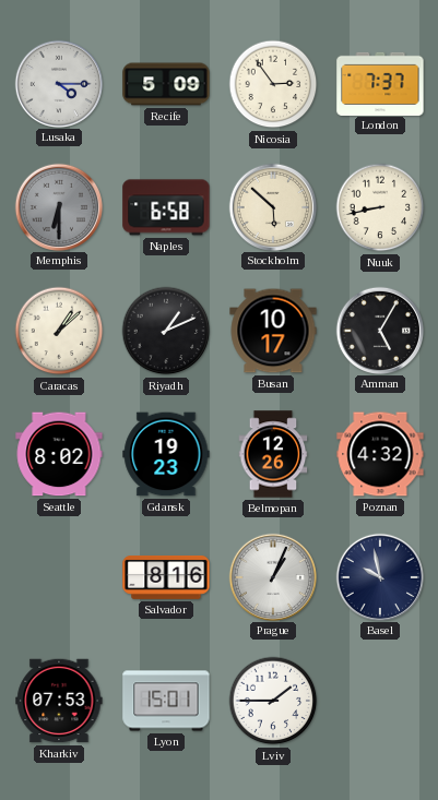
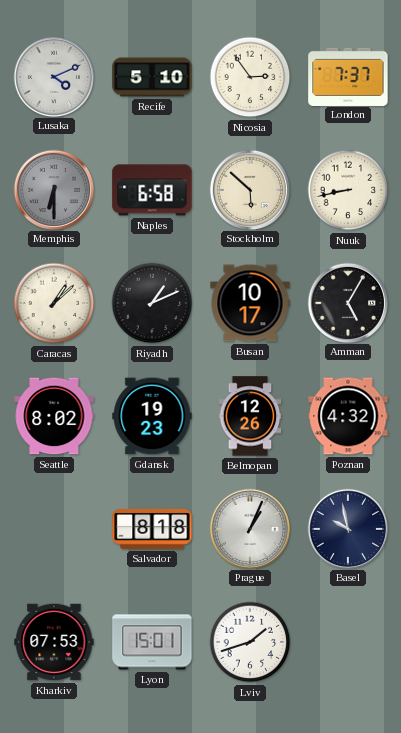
Lusaka: 4:15 -> 4:11
Recife: 5:09 -> 5:10
Salvador: 8:16 -> 8:18
Lviv: 1:45 -> 1:42
